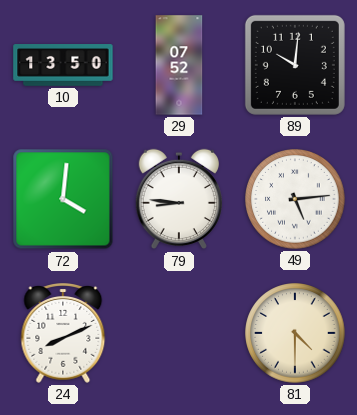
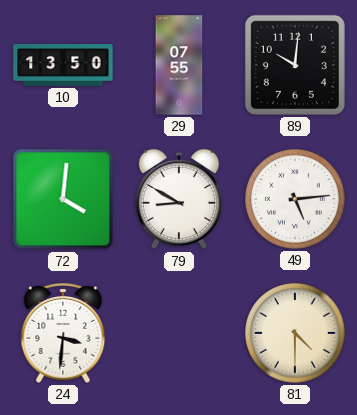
29: 07:52 -> 07:55
79: 8:46 -> 8:50
24: 8:11 -> 3:31
